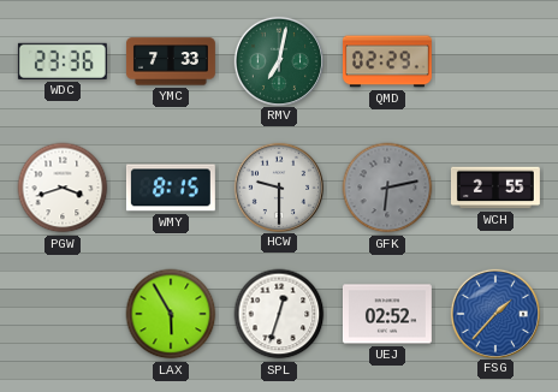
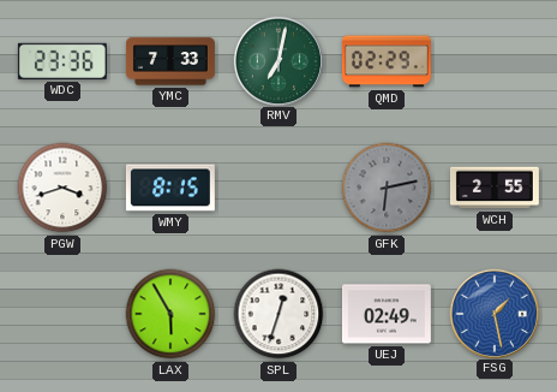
HCW: 9:30 -> none
UEJ: 02:52 -> 02:49
FSG: 1:37 -> 1:28
